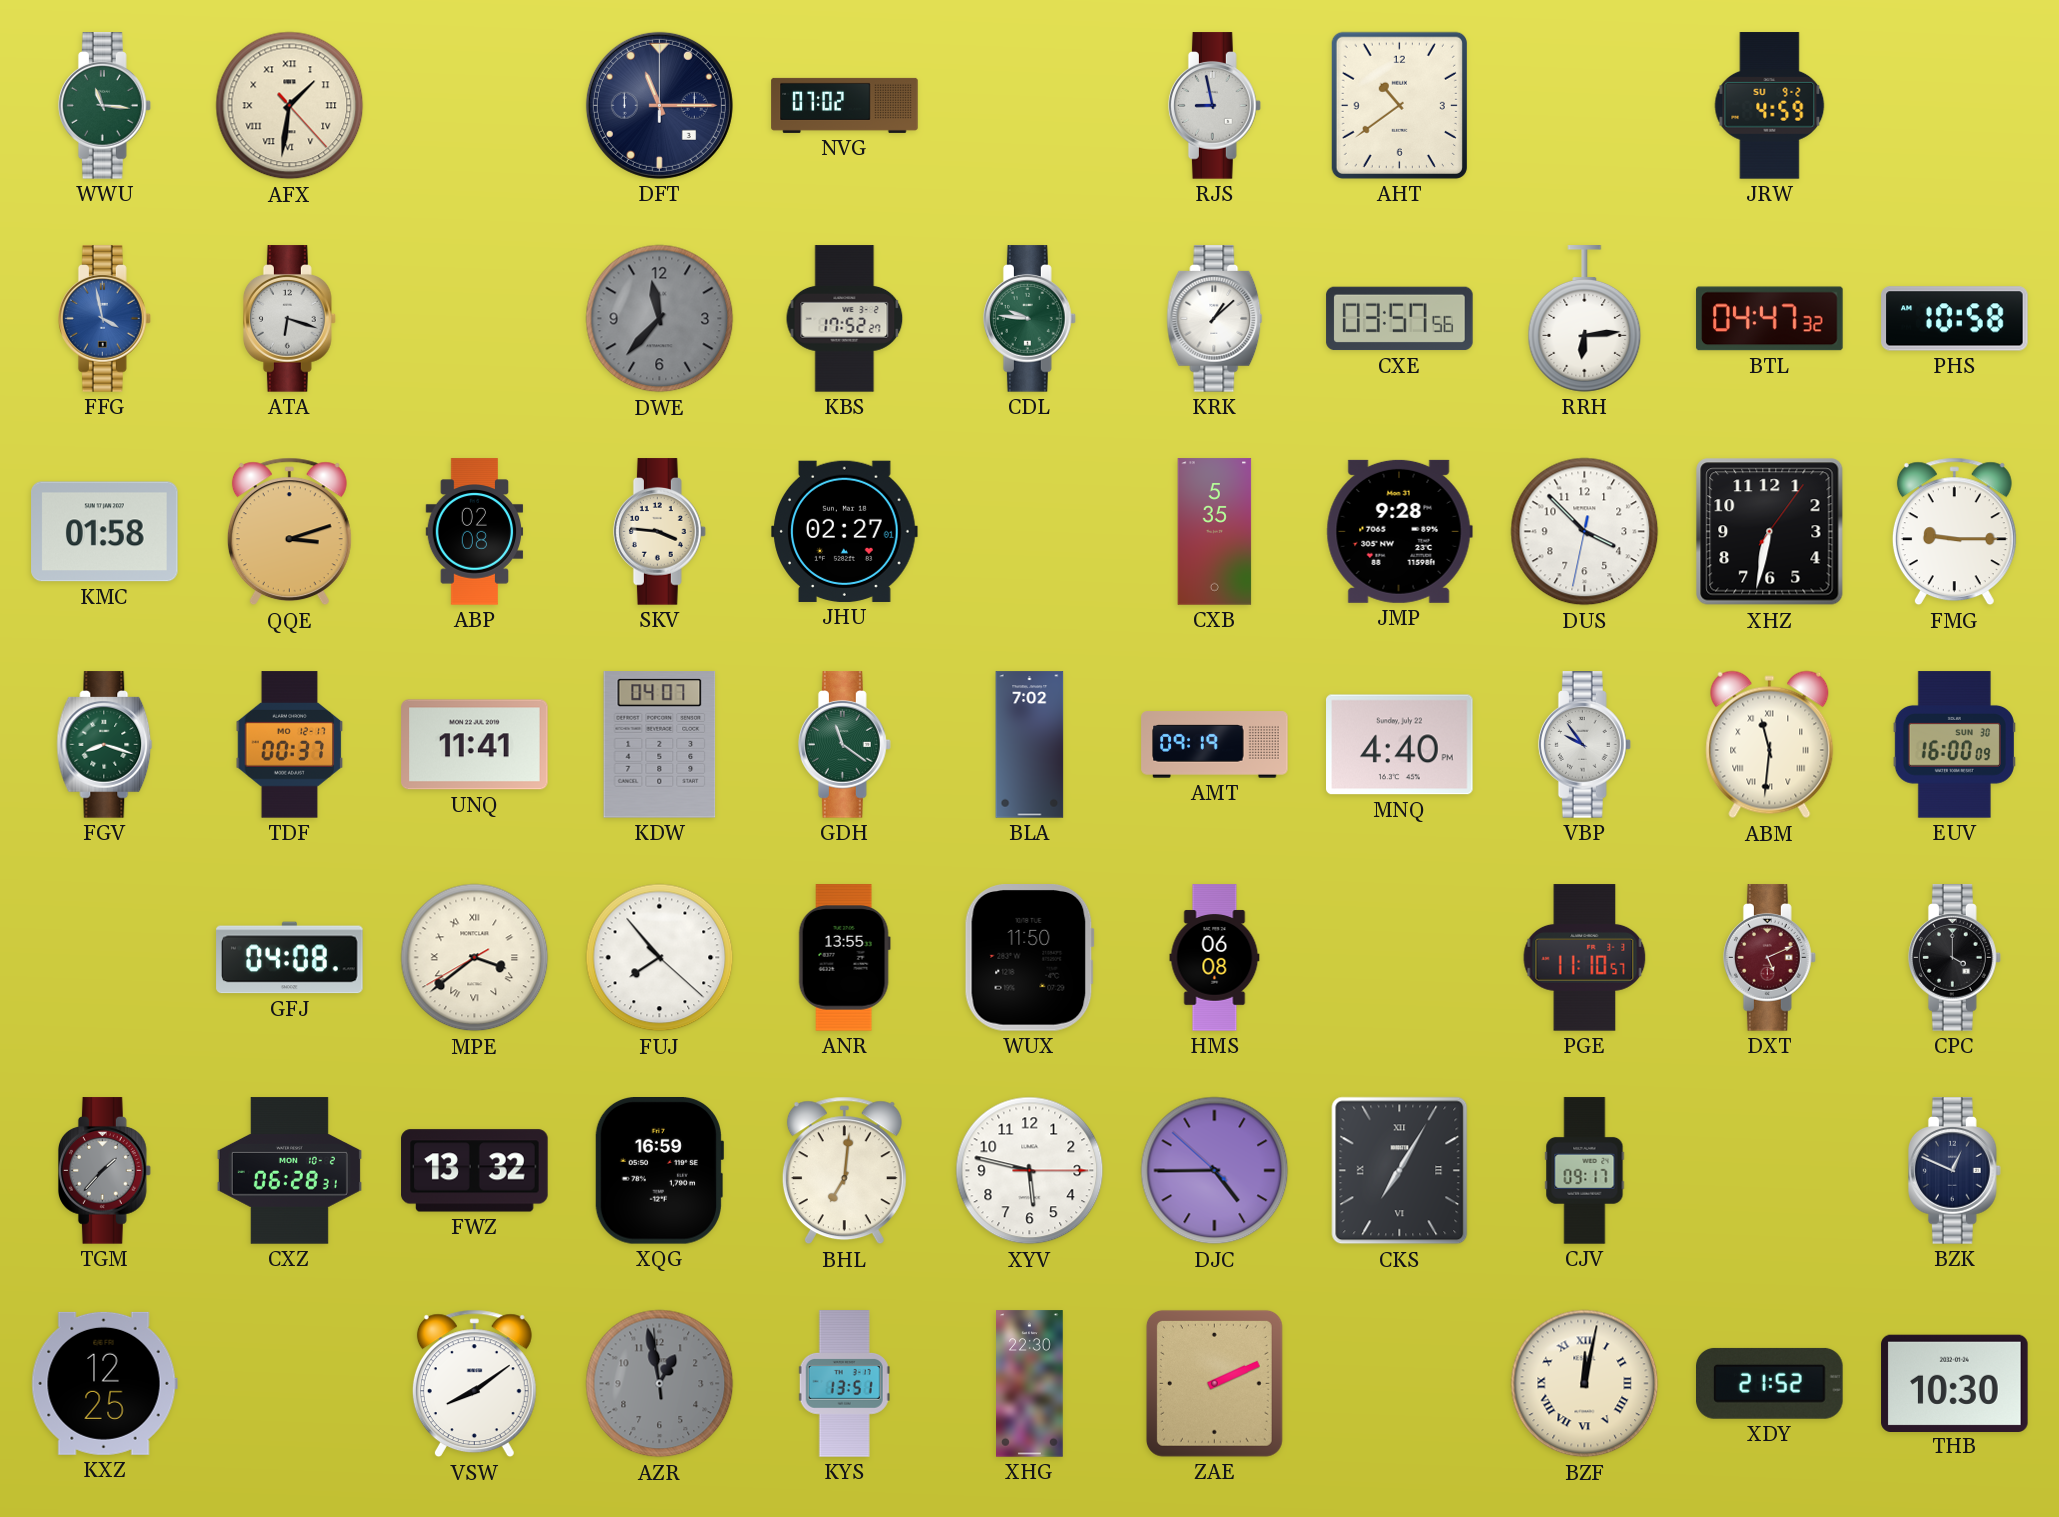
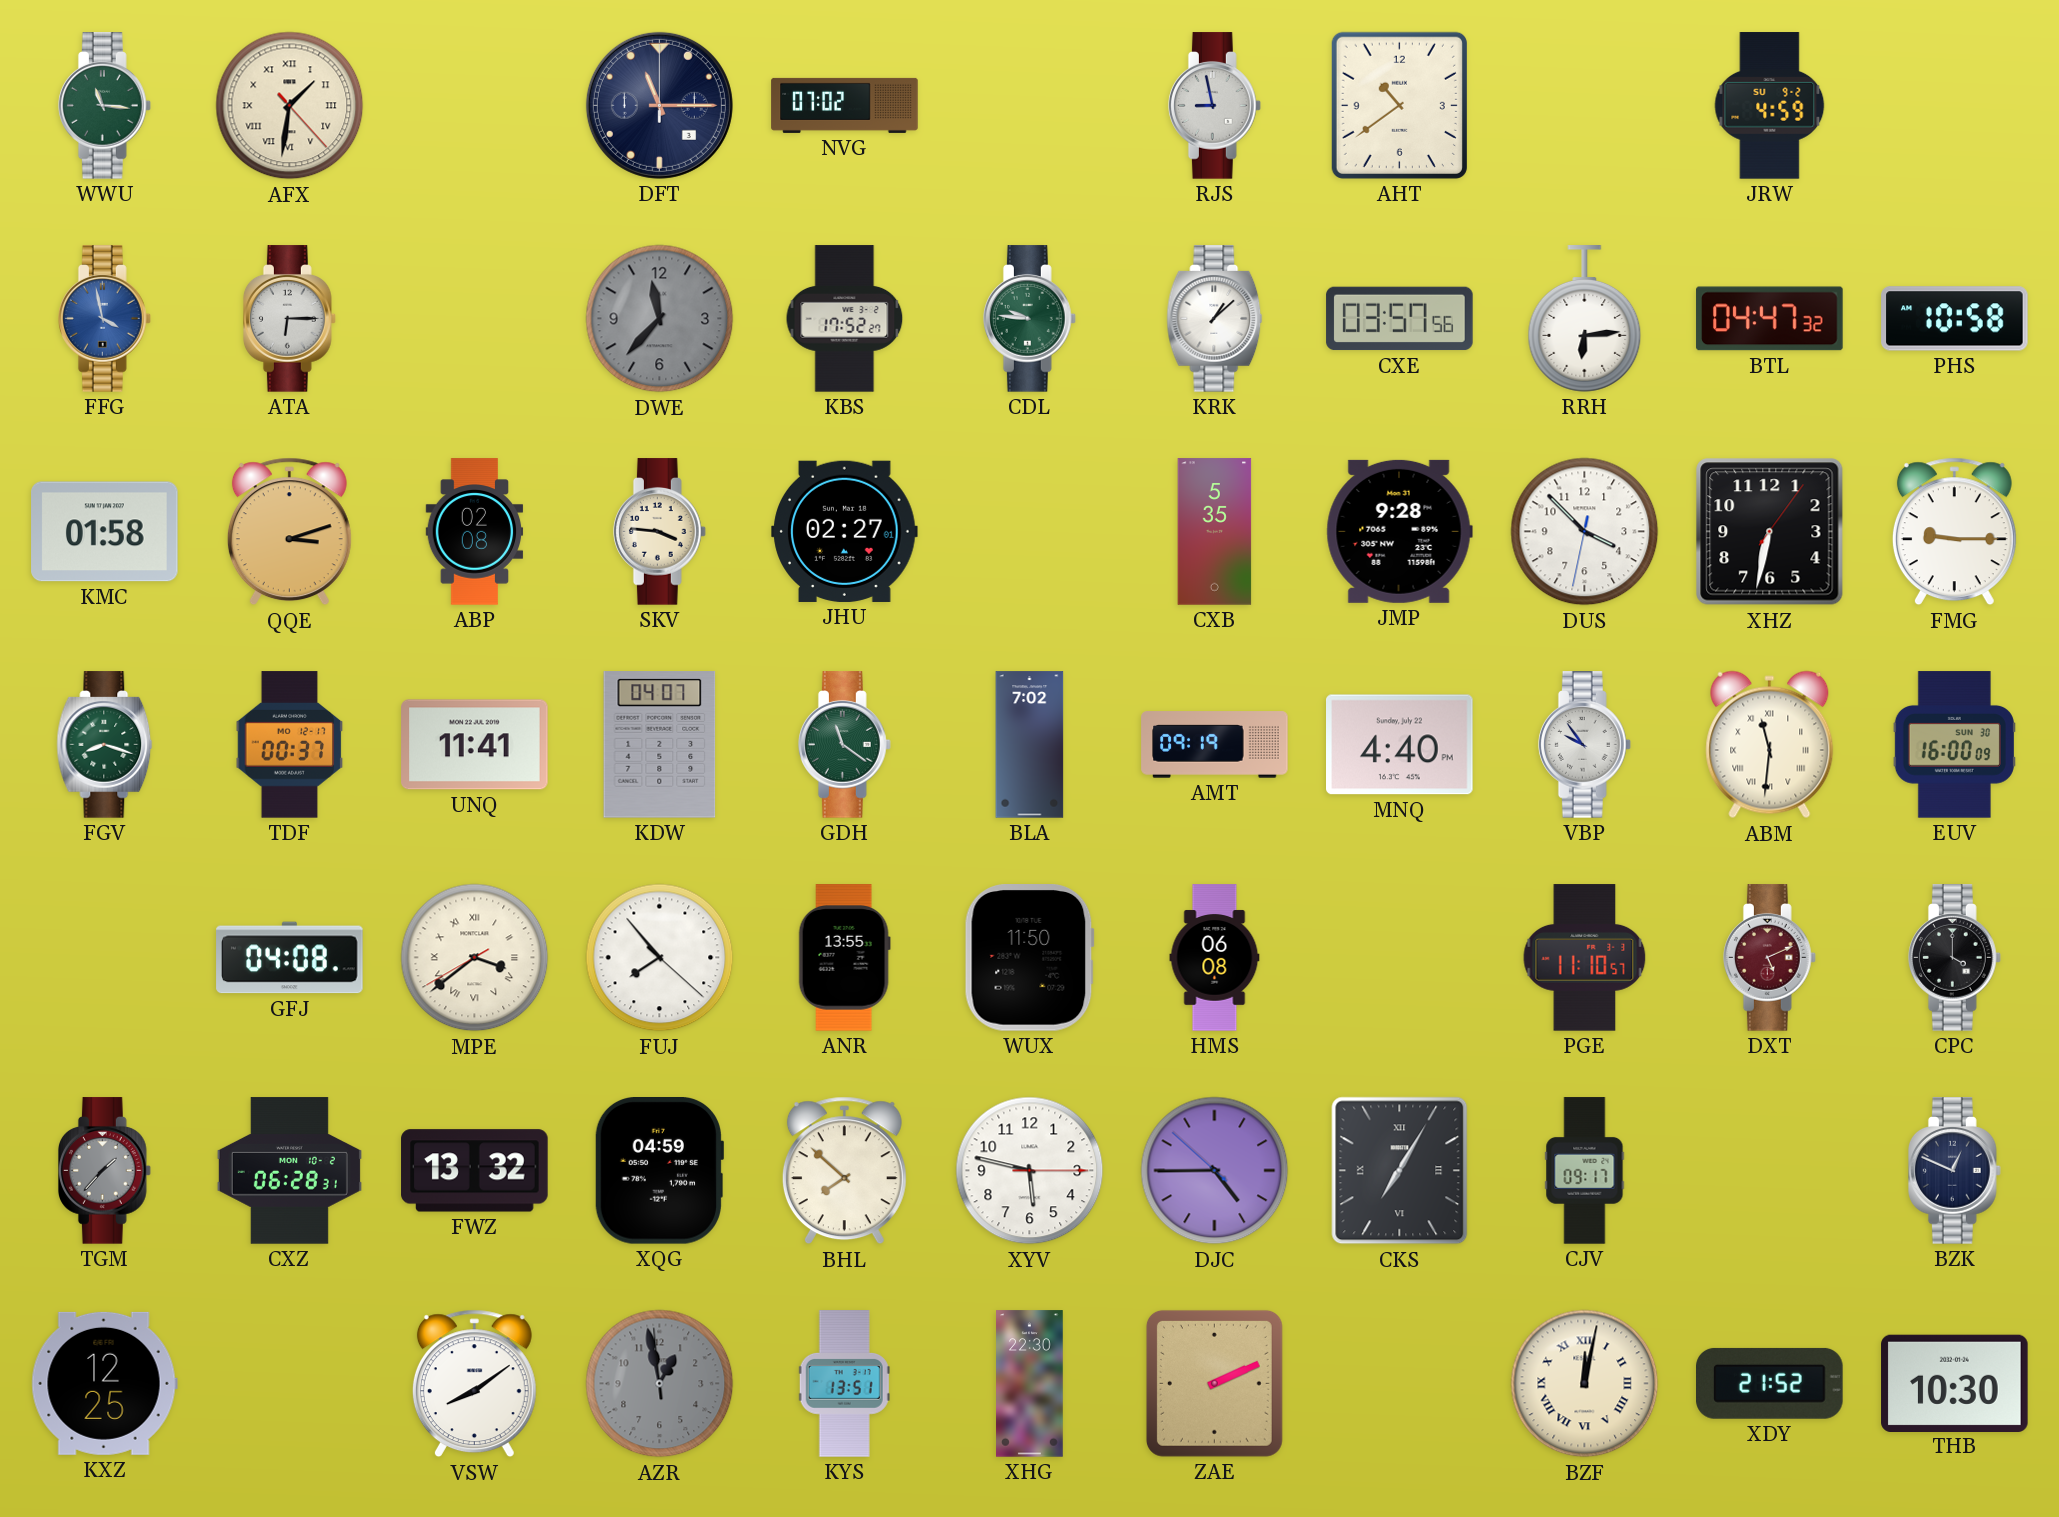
ATA: 6:18 -> 6:15
XQG: 16:59 -> 04:59
BHL: 7:01 -> 7:52
